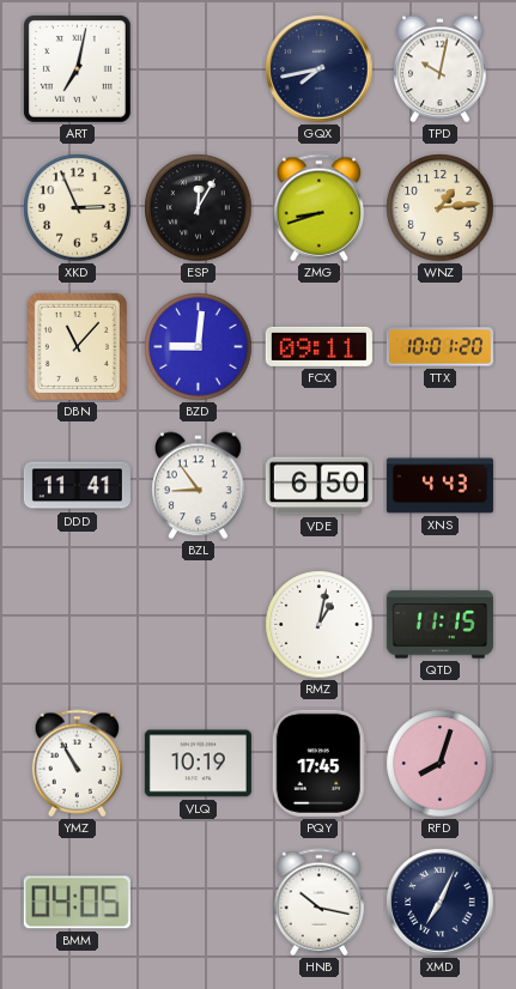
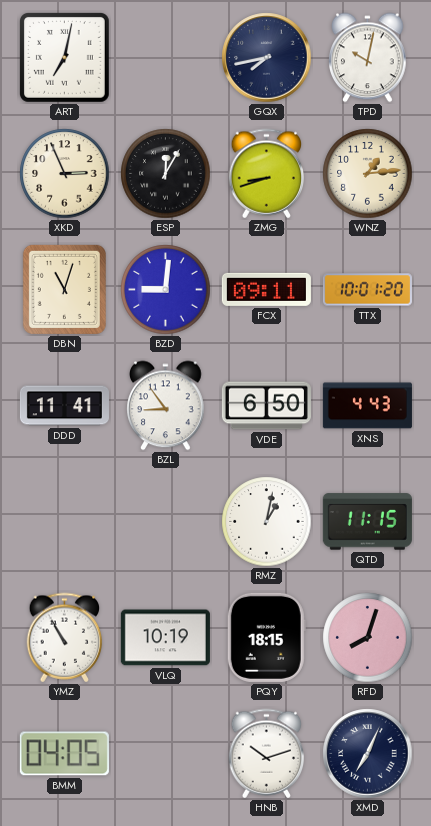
DBN: 11:07 -> 11:03
PQY: 17:45 -> 18:15
HNB: 10:17 -> 10:12
